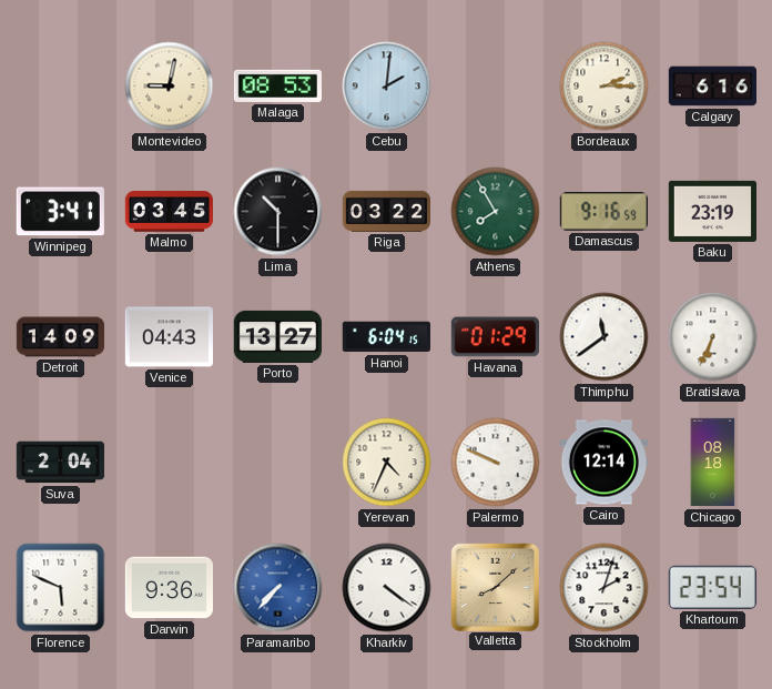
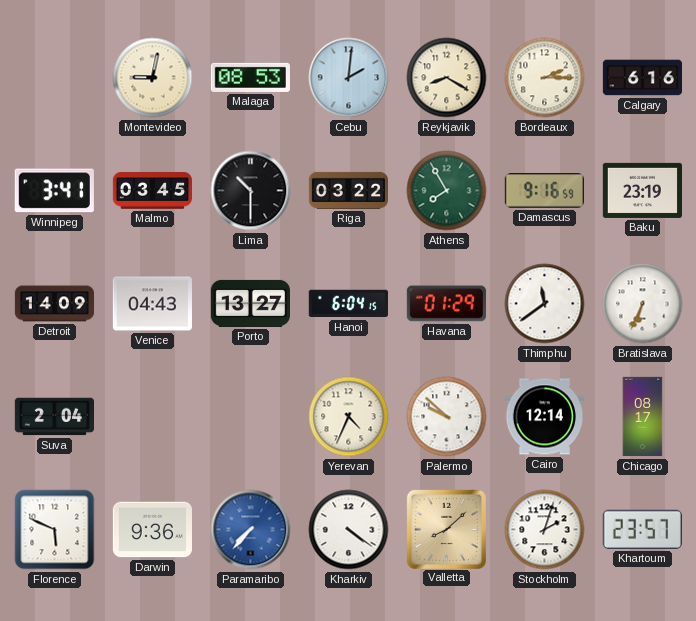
Reykjavik: none -> 8:20
Palermo: 9:49 -> 9:52
Chicago: 08:18 -> 08:17
Khartoum: 23:54 -> 23:57
